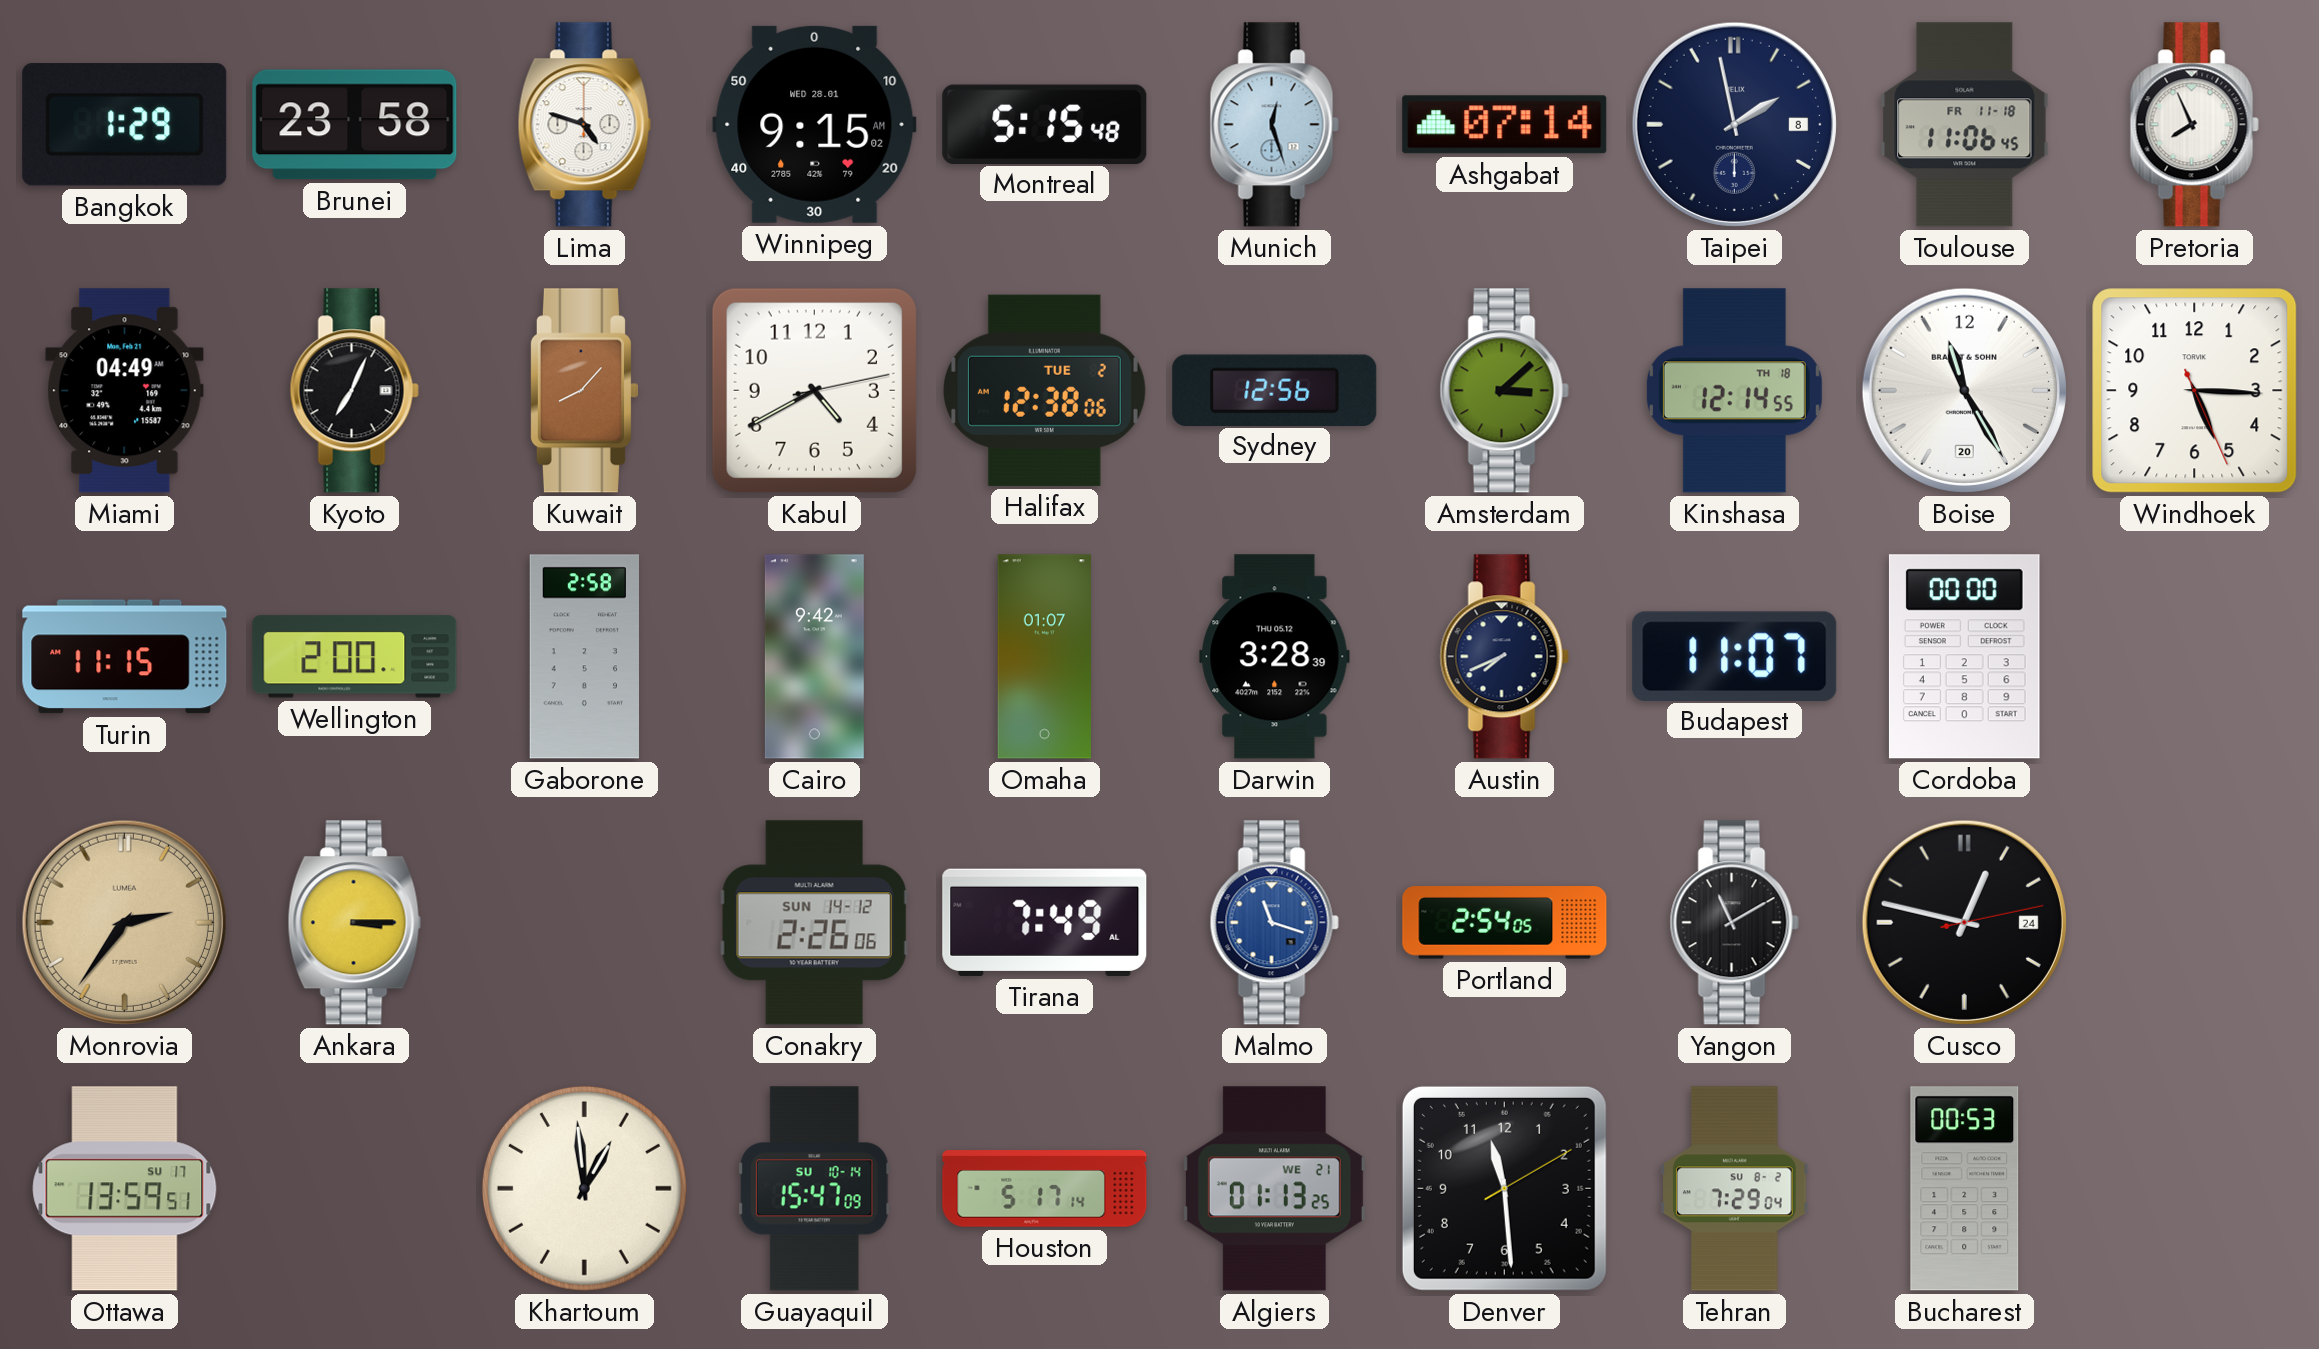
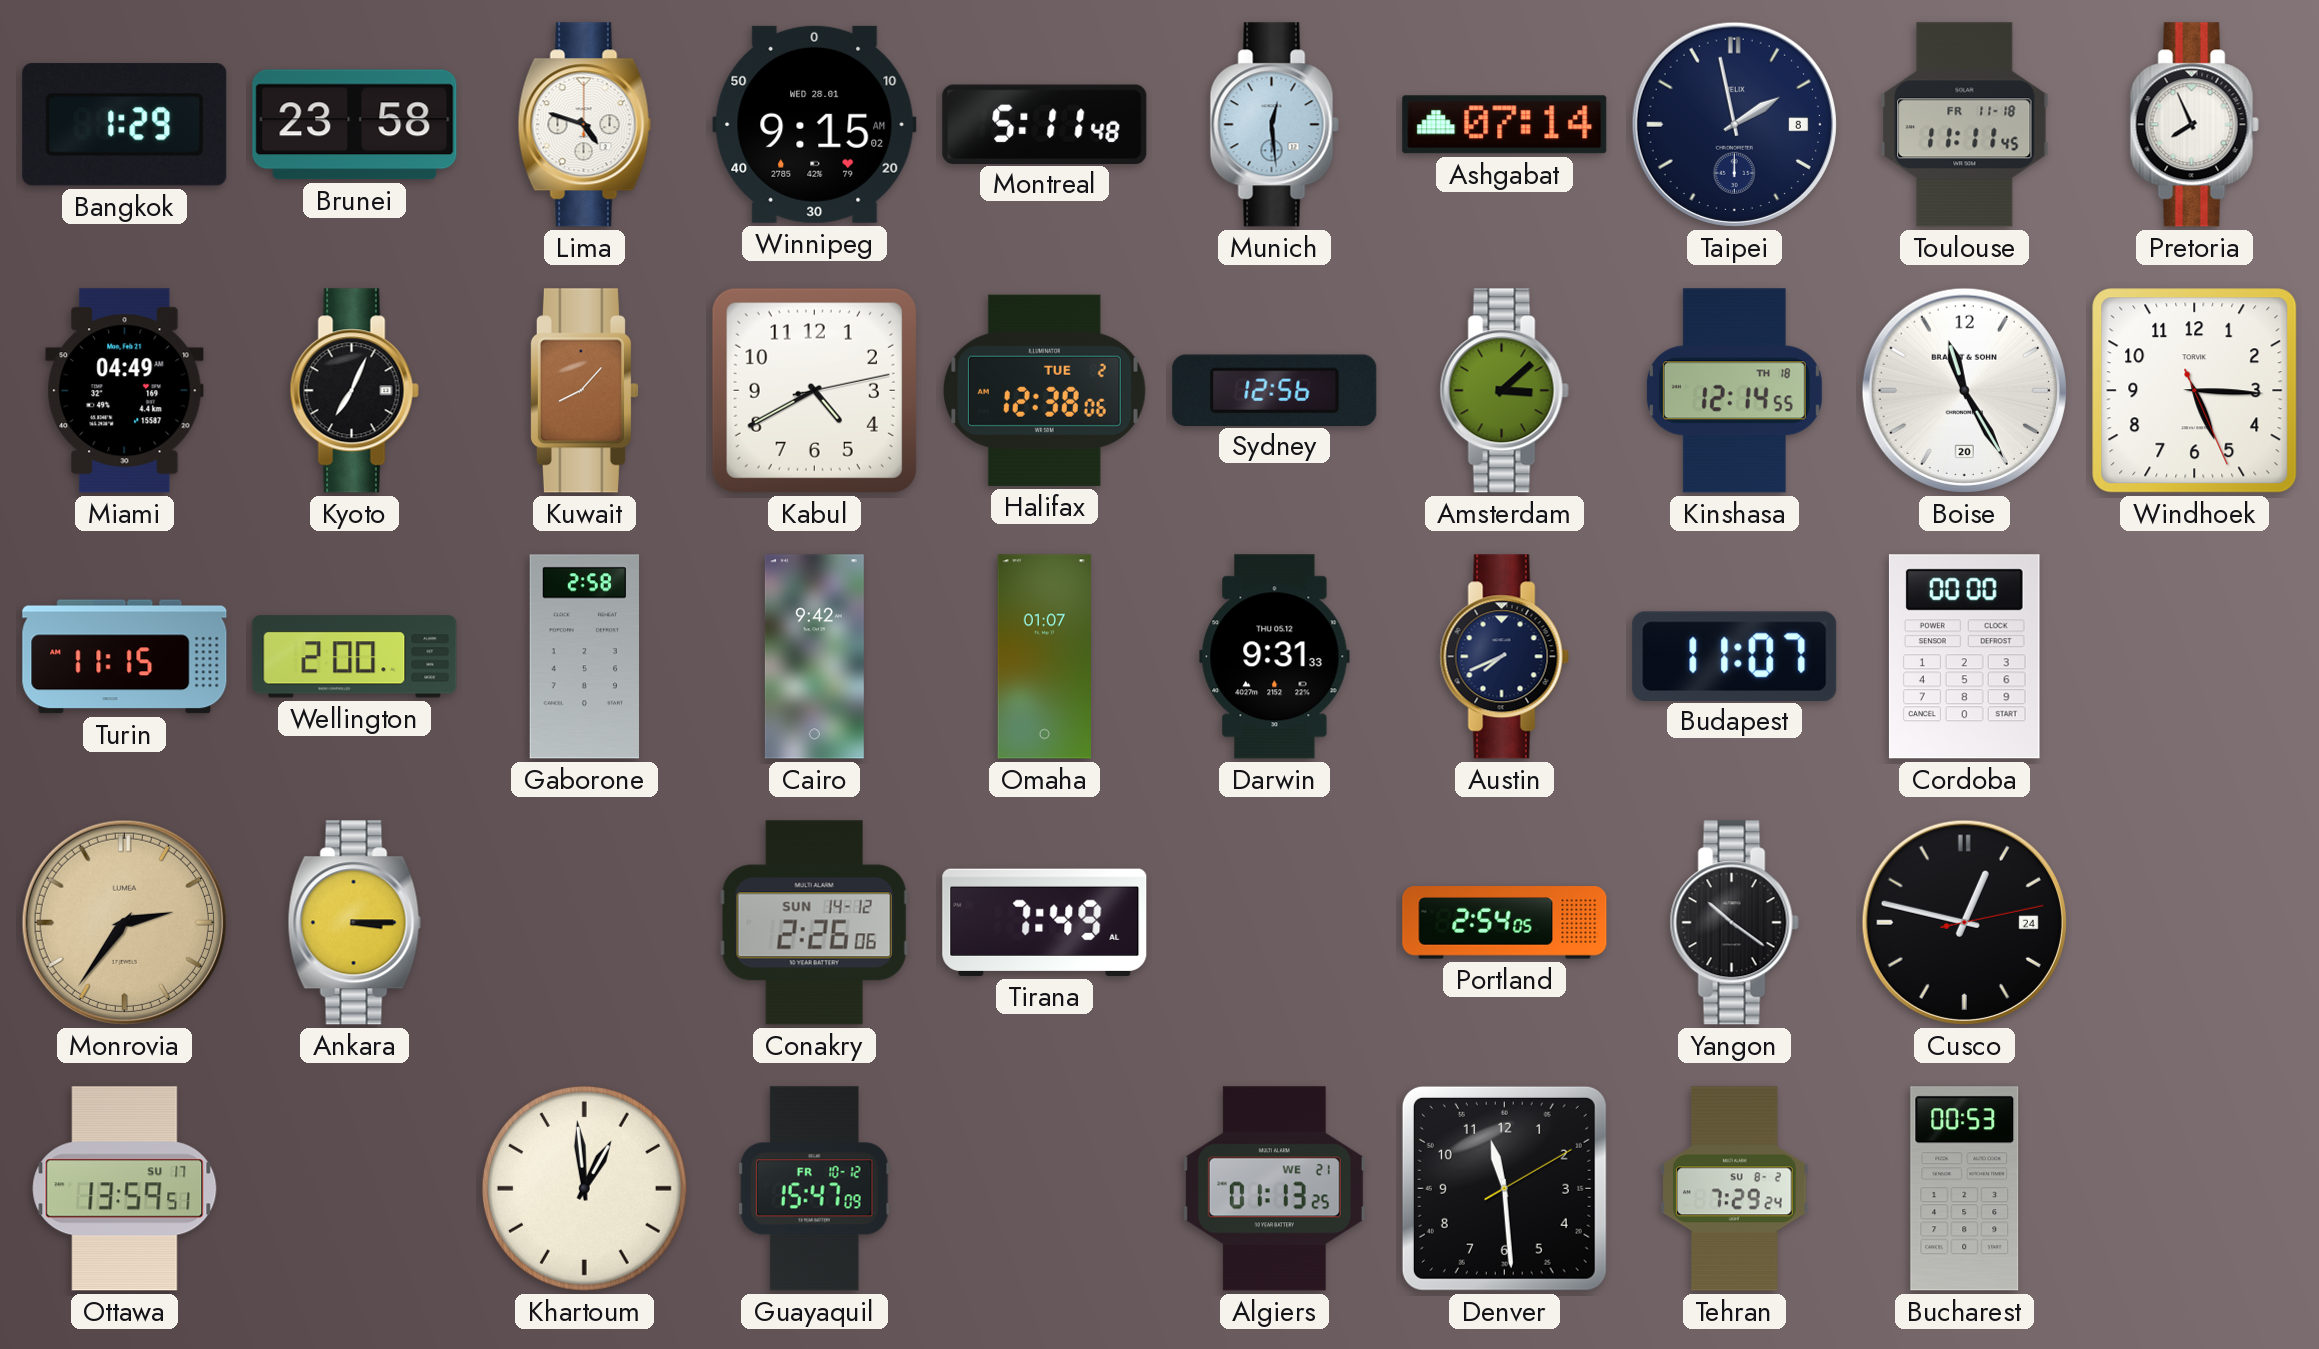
Montreal: 5:15 -> 5:11
Munich: 12:27 -> 12:29
Toulouse: 11:06 -> 11:11
Darwin: 3:28 -> 9:31
Malmo: 11:18 -> none
Yangon: 11:10 -> 10:21
Guayaquil date: SU 10-14 -> FR 10-12
Houston: 5:17 -> none
Tehran: 7:29:04 -> 7:29:24
